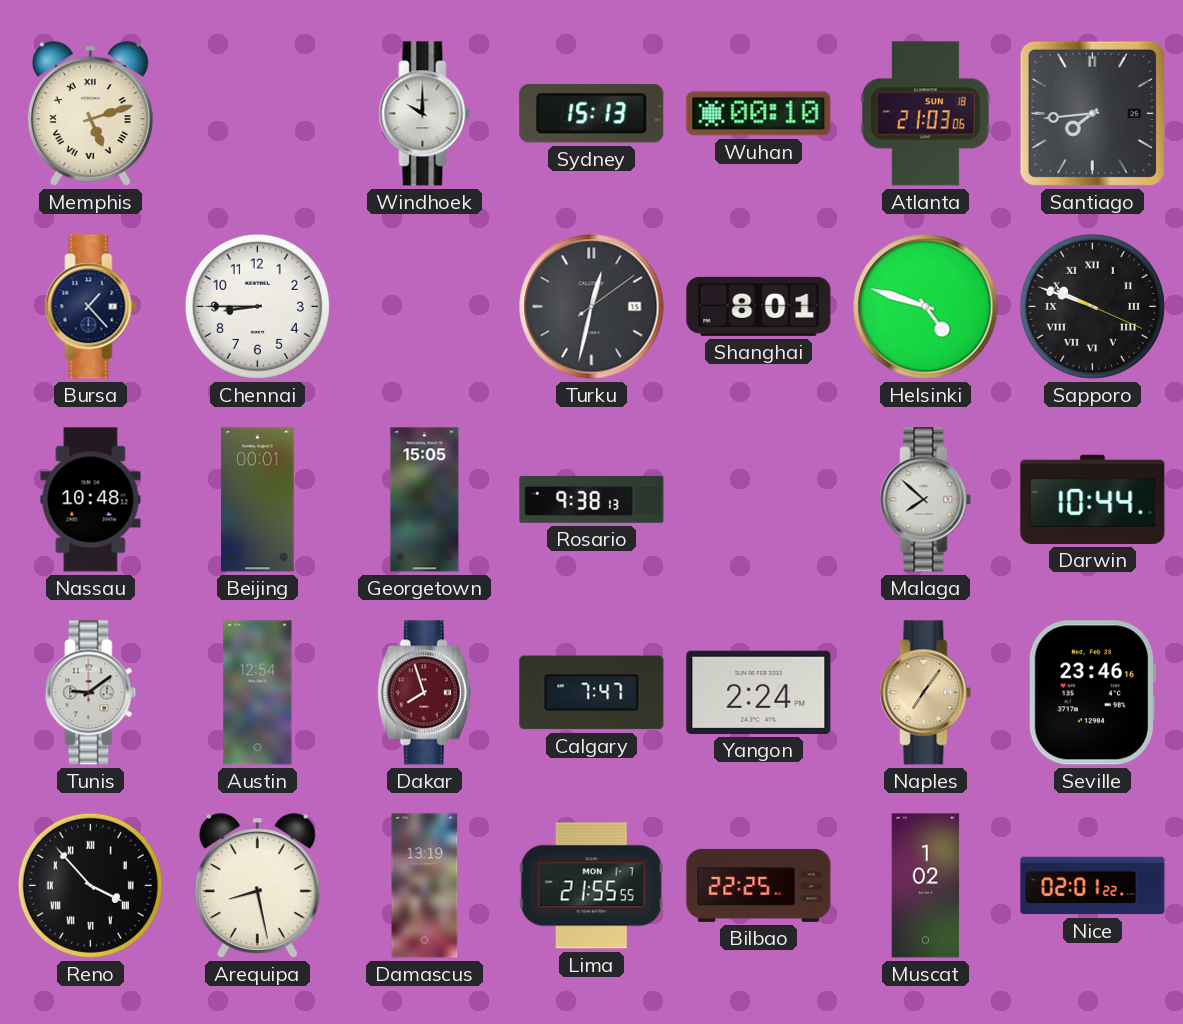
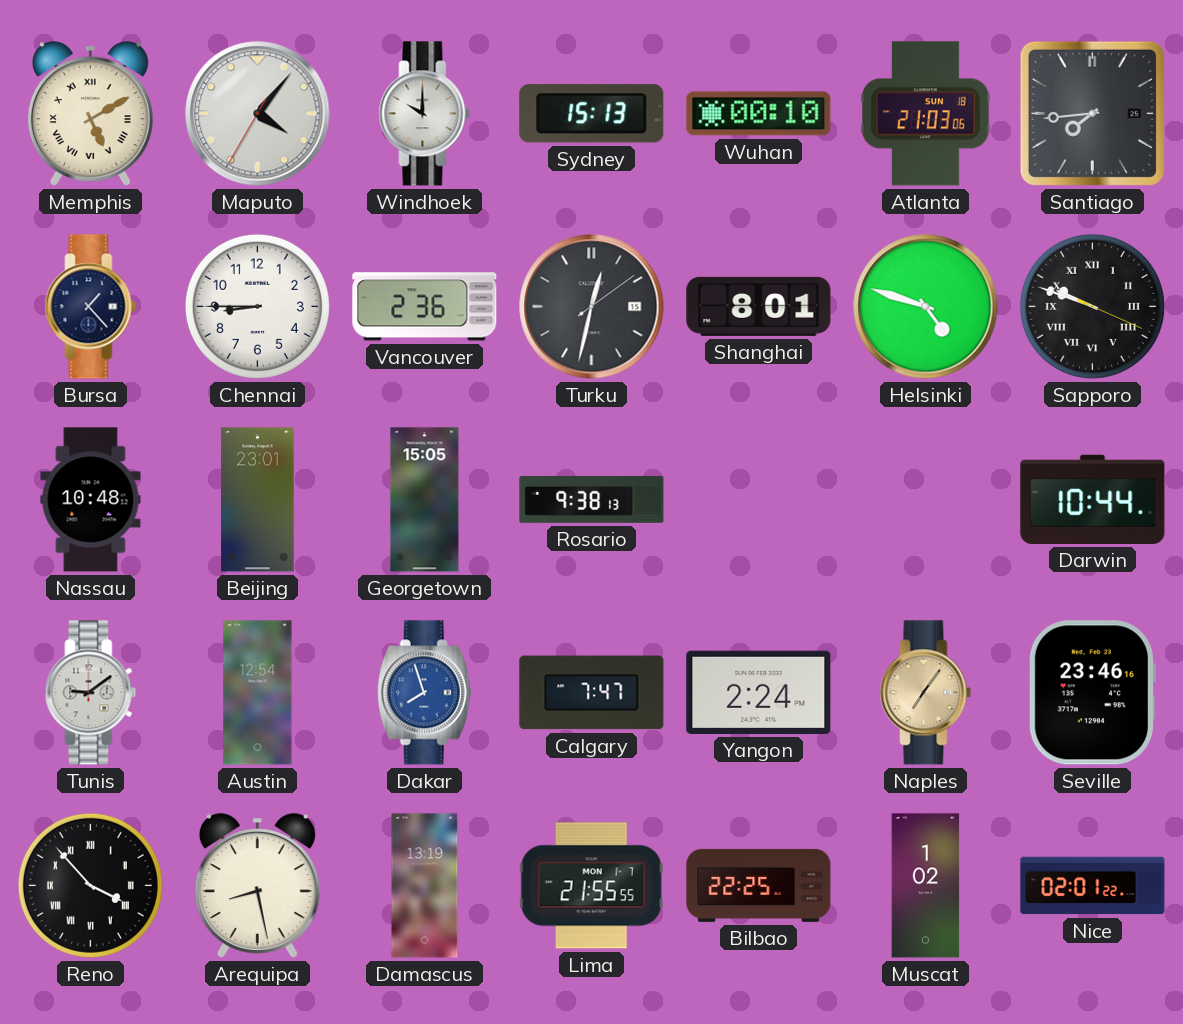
Memphis: 5:12 -> 5:10
Maputo: none -> 4:06
Vancouver: none -> 2:36
Beijing: 00:01 -> 23:01
Malaga: 7:52 -> none
Dakar dial: burgundy -> blue
